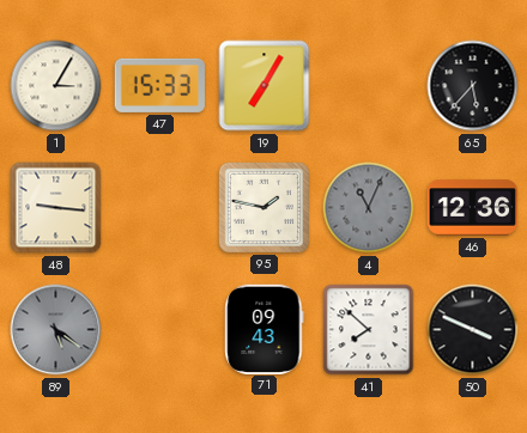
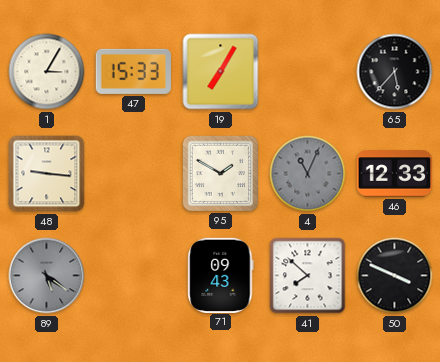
95: 1:47 -> 1:50
46: 12:36 -> 12:33
